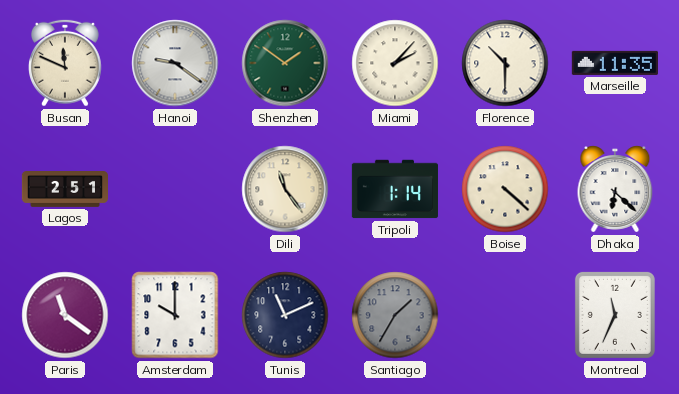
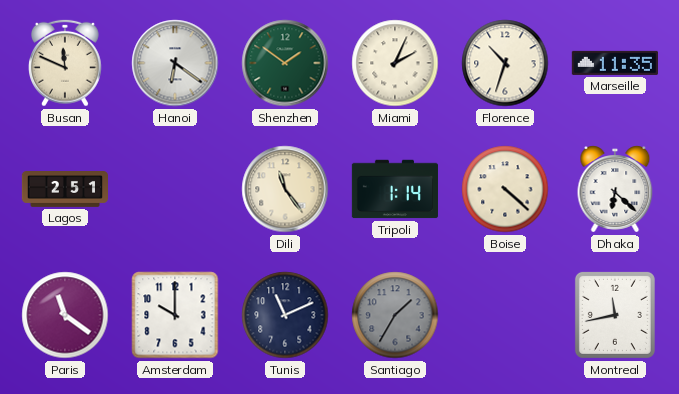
Hanoi: 9:21 -> 6:21
Miami: 2:07 -> 2:04
Florence: 10:30 -> 10:33
Montreal: 11:34 -> 11:43
